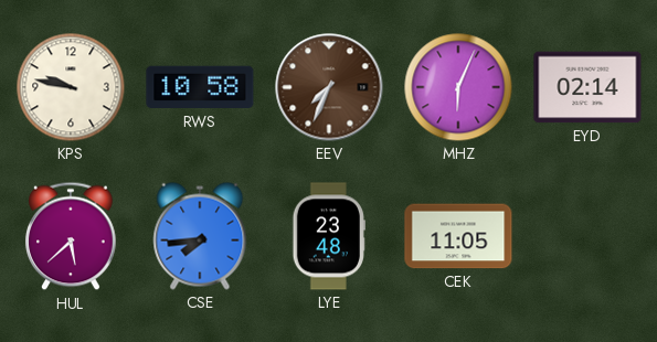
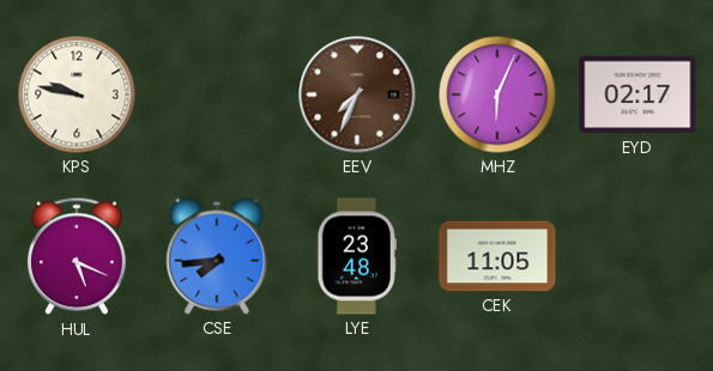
RWS: 10:58 -> none
EYD: 02:14 -> 02:17
HUL: 5:38 -> 5:19
